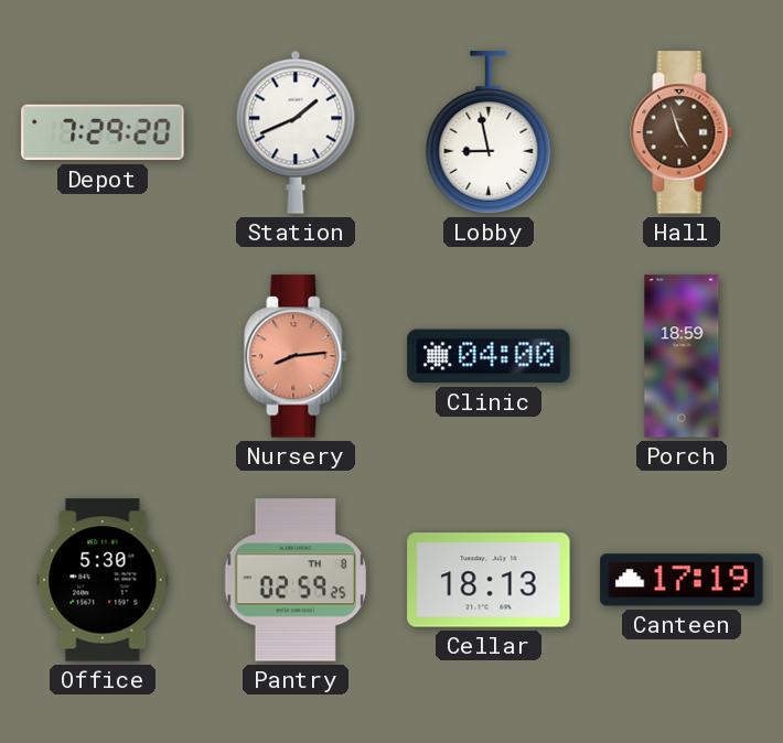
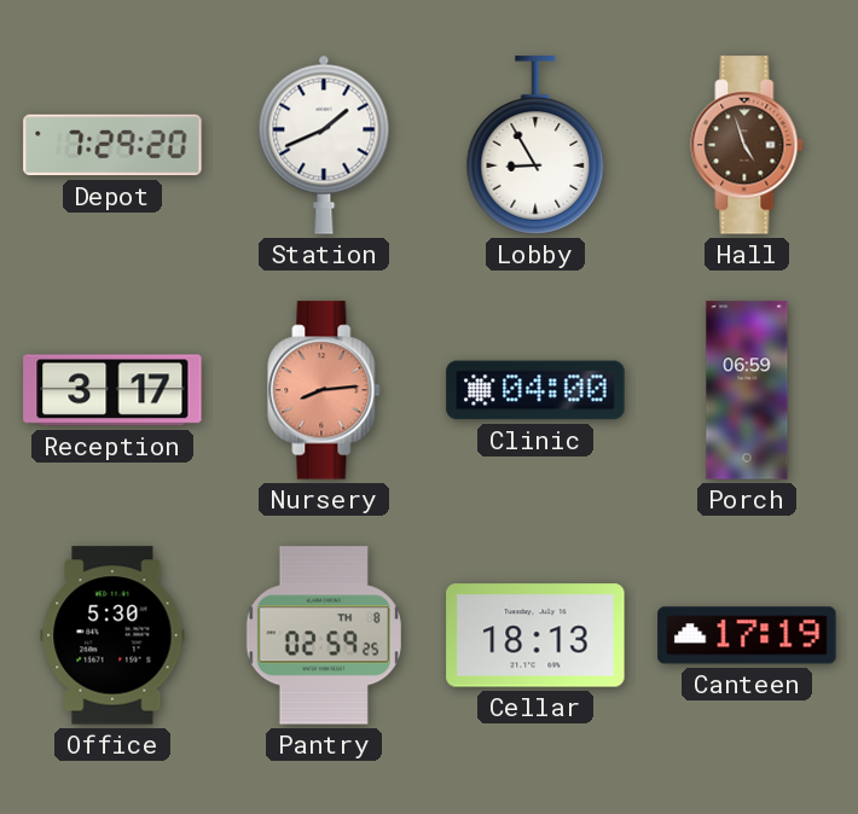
Lobby: 8:58 -> 8:55
Reception: none -> 3:17
Porch: 18:59 -> 06:59
